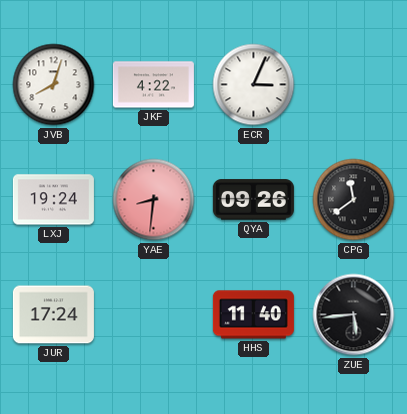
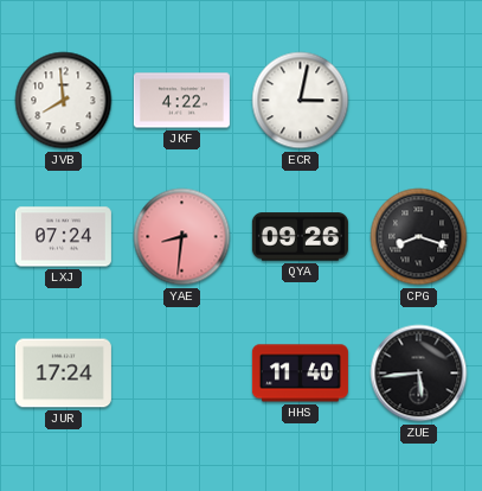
JVB: 8:03 -> 7:59
ECR: 3:04 -> 3:02
LXJ: 19:24 -> 07:24
CPG: 11:39 -> 8:18
